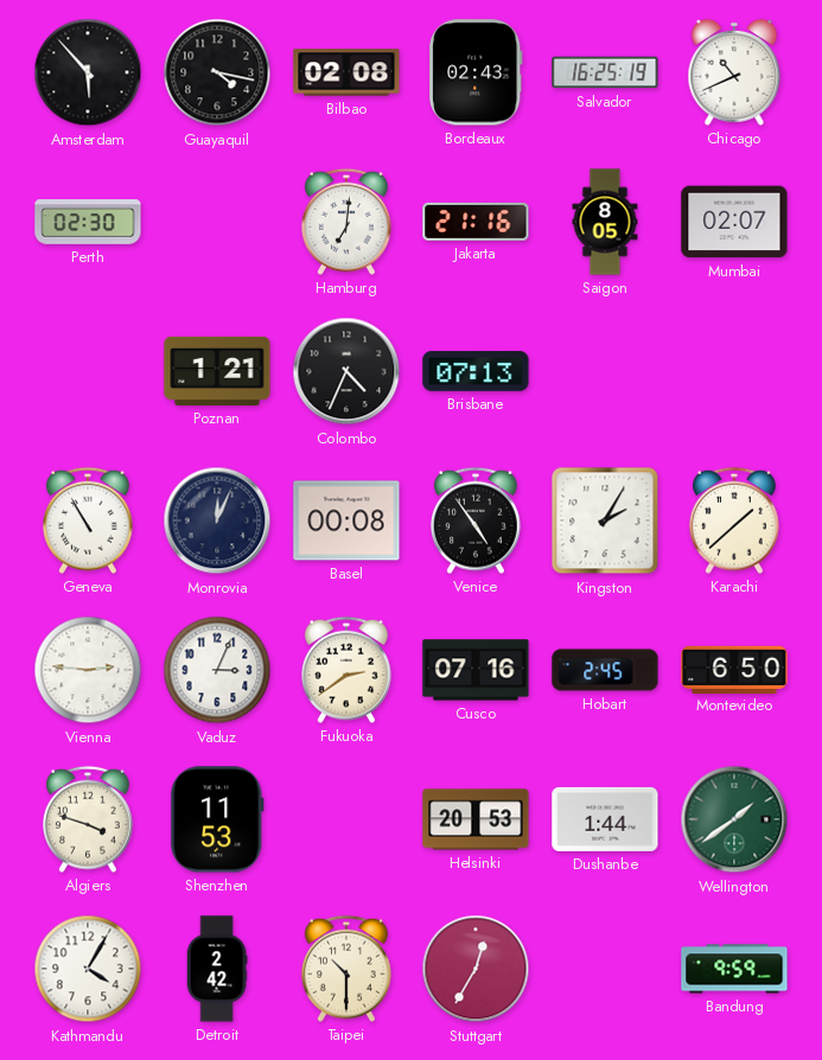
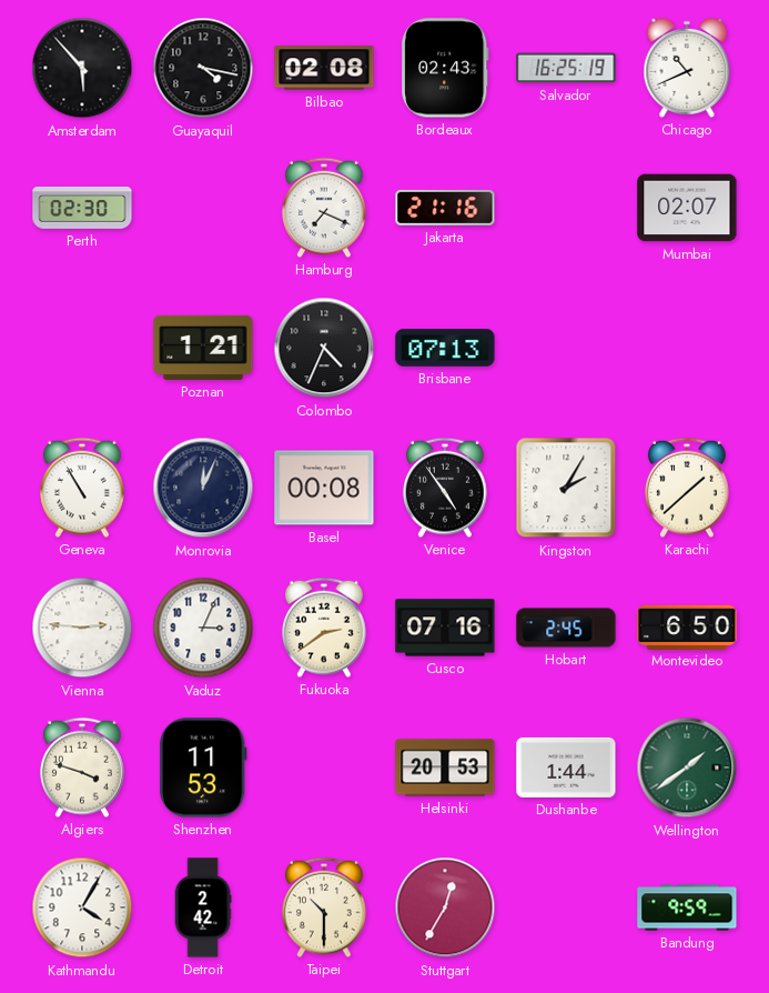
Hamburg: 7:01 -> 7:19
Saigon: 8:05 -> none
